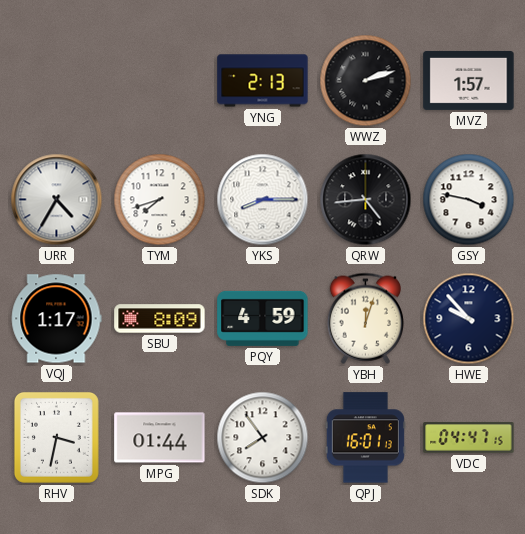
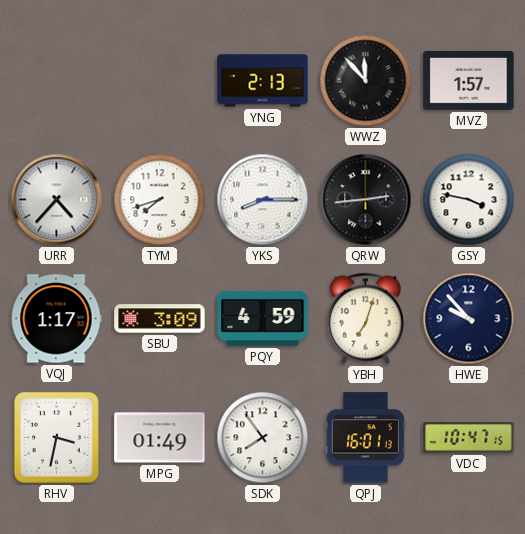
WWZ: 2:12 -> 11:53
URR: 4:35 -> 4:37
QRW: 4:44 -> 2:44
SBU: 8:09 -> 3:09
YBH: 12:03 -> 7:03
MPG: 01:44 -> 01:49
VDC: 04:47 -> 10:47
